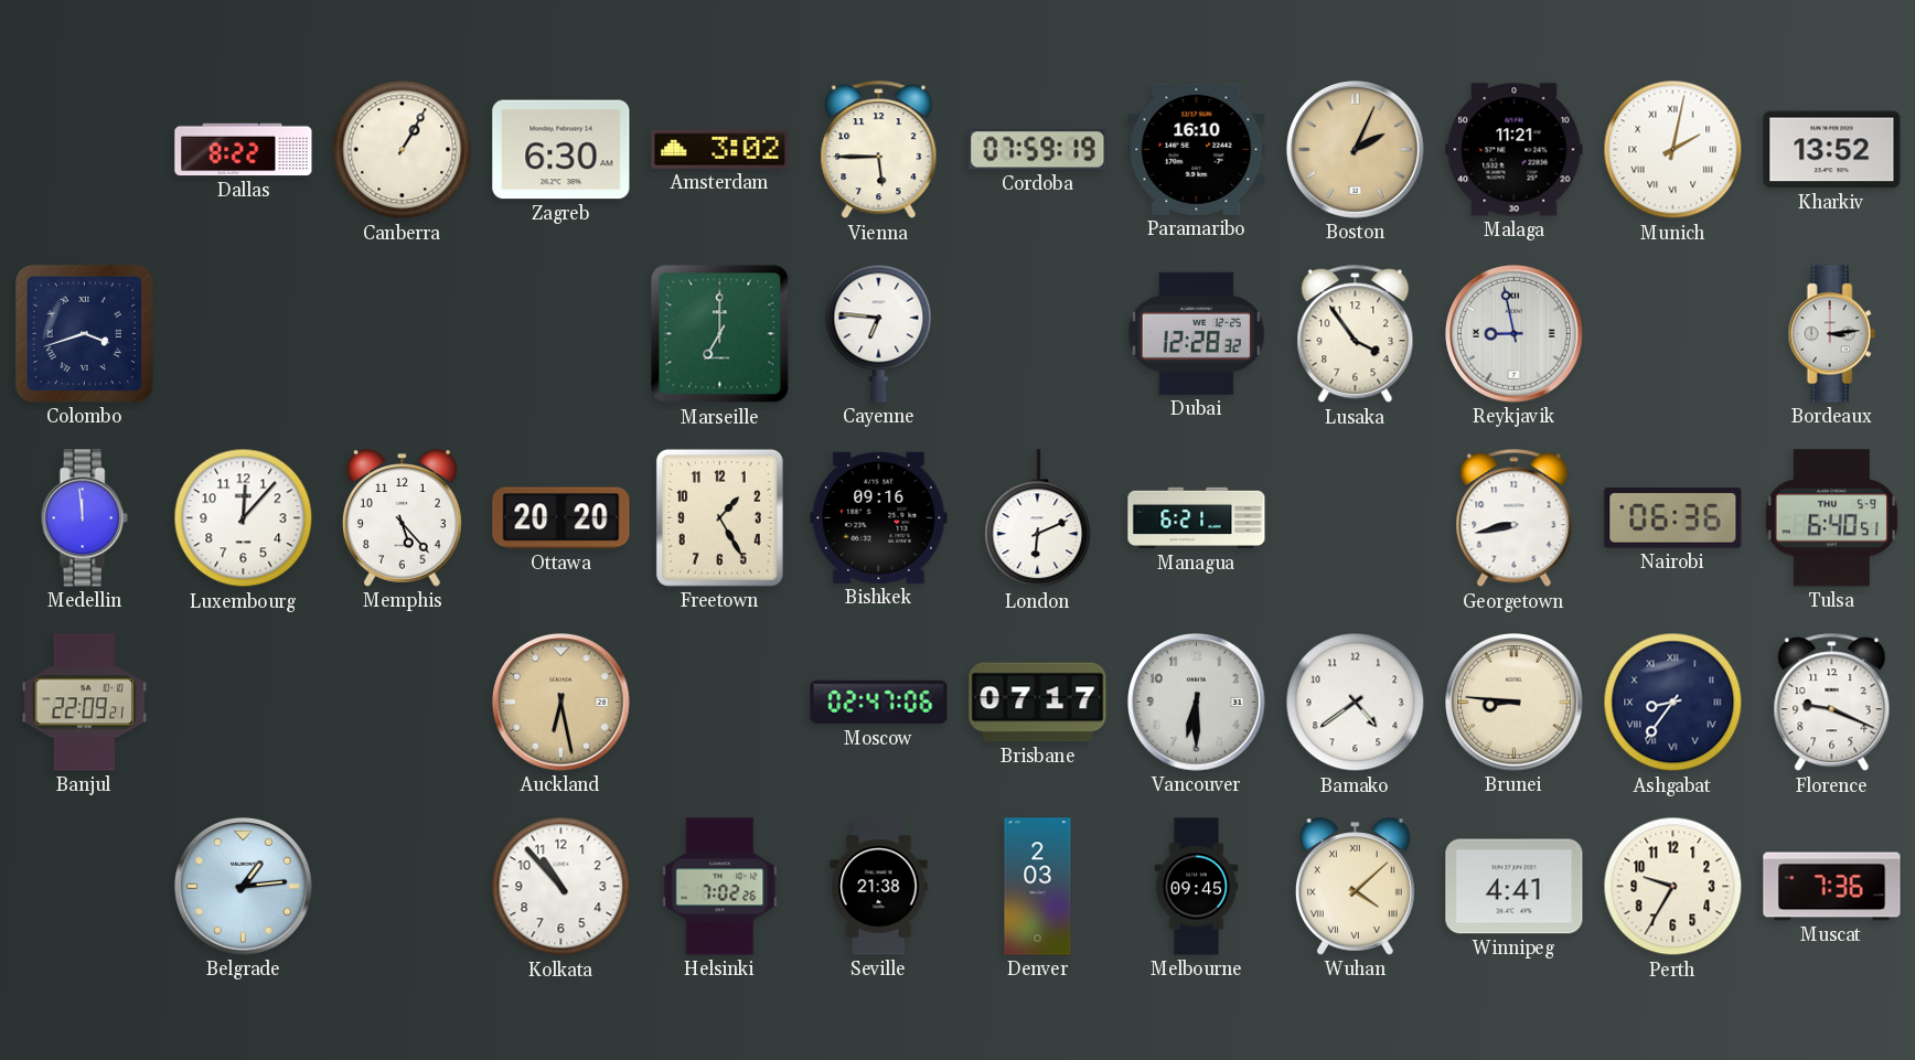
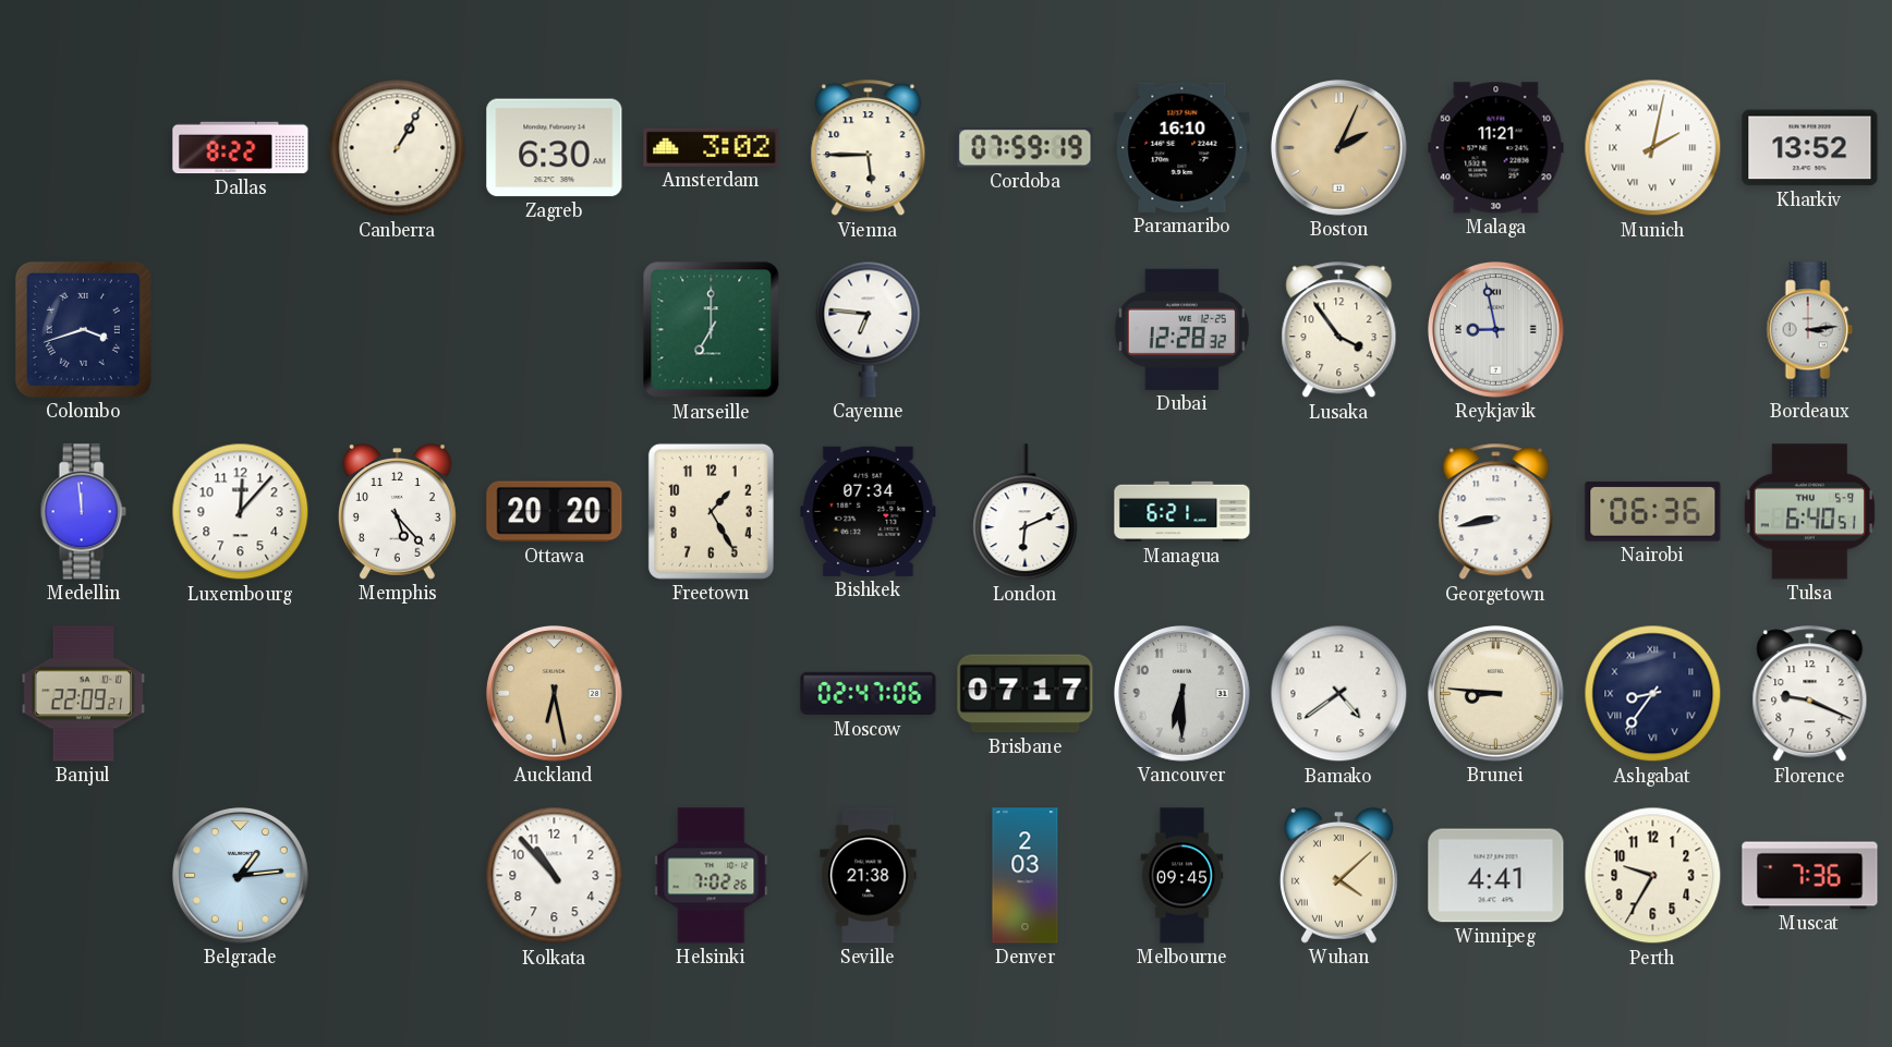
Bishkek: 09:16 -> 07:34
